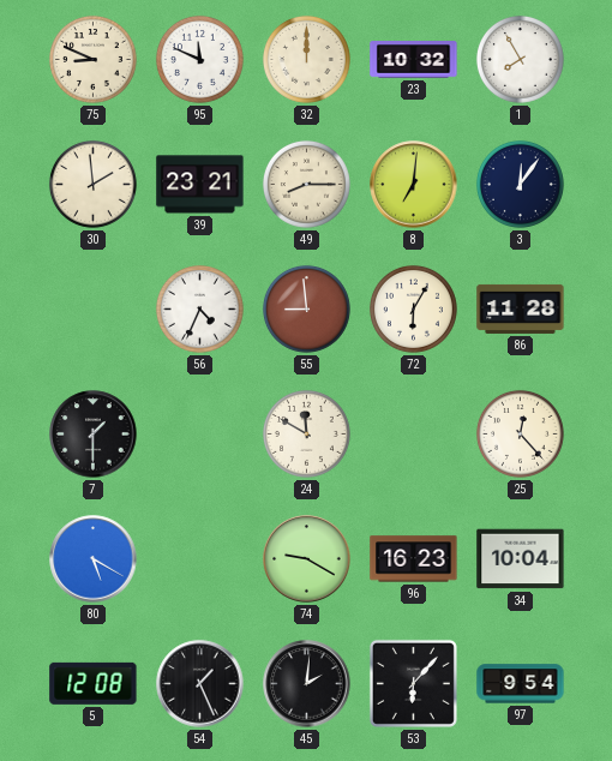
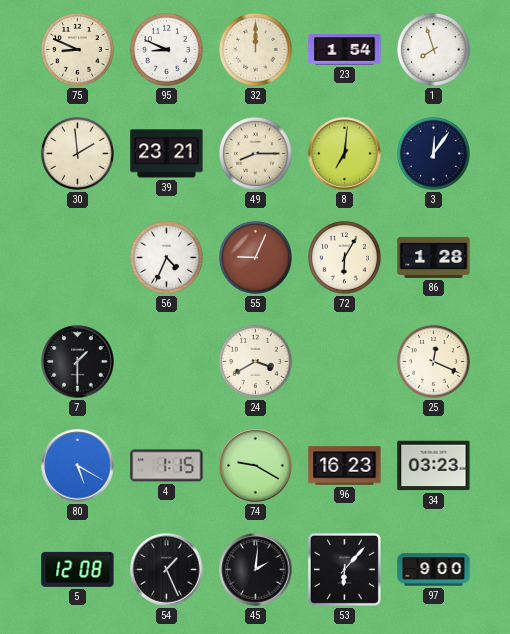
95: 11:49 -> 8:49
23: 10:32 -> 1:54
1: 7:55 -> 7:57
55: 8:59 -> 9:04
86: 11:28 -> 1:28
24: 11:50 -> 3:40
25: 12:23 -> 12:19
4: none -> 1:15
34: 10:04 -> 03:23
97: 9:54 -> 9:00
